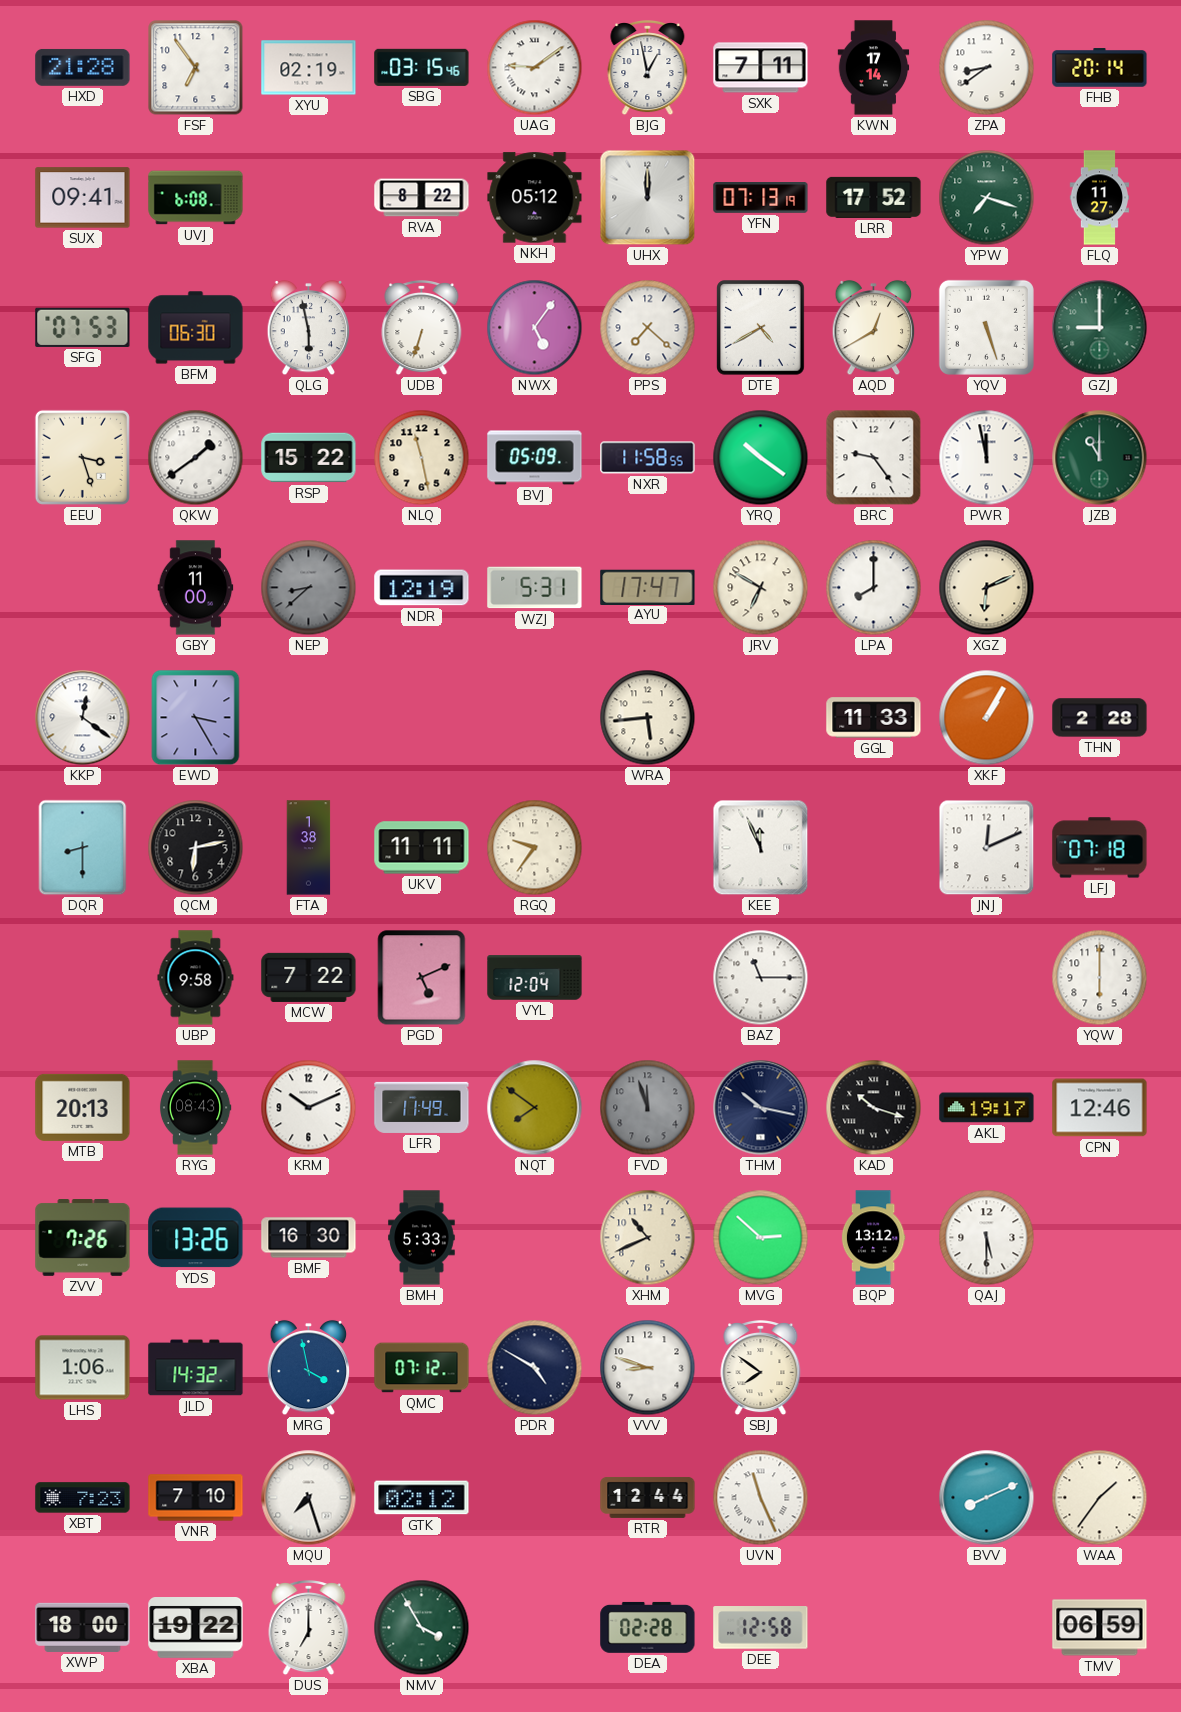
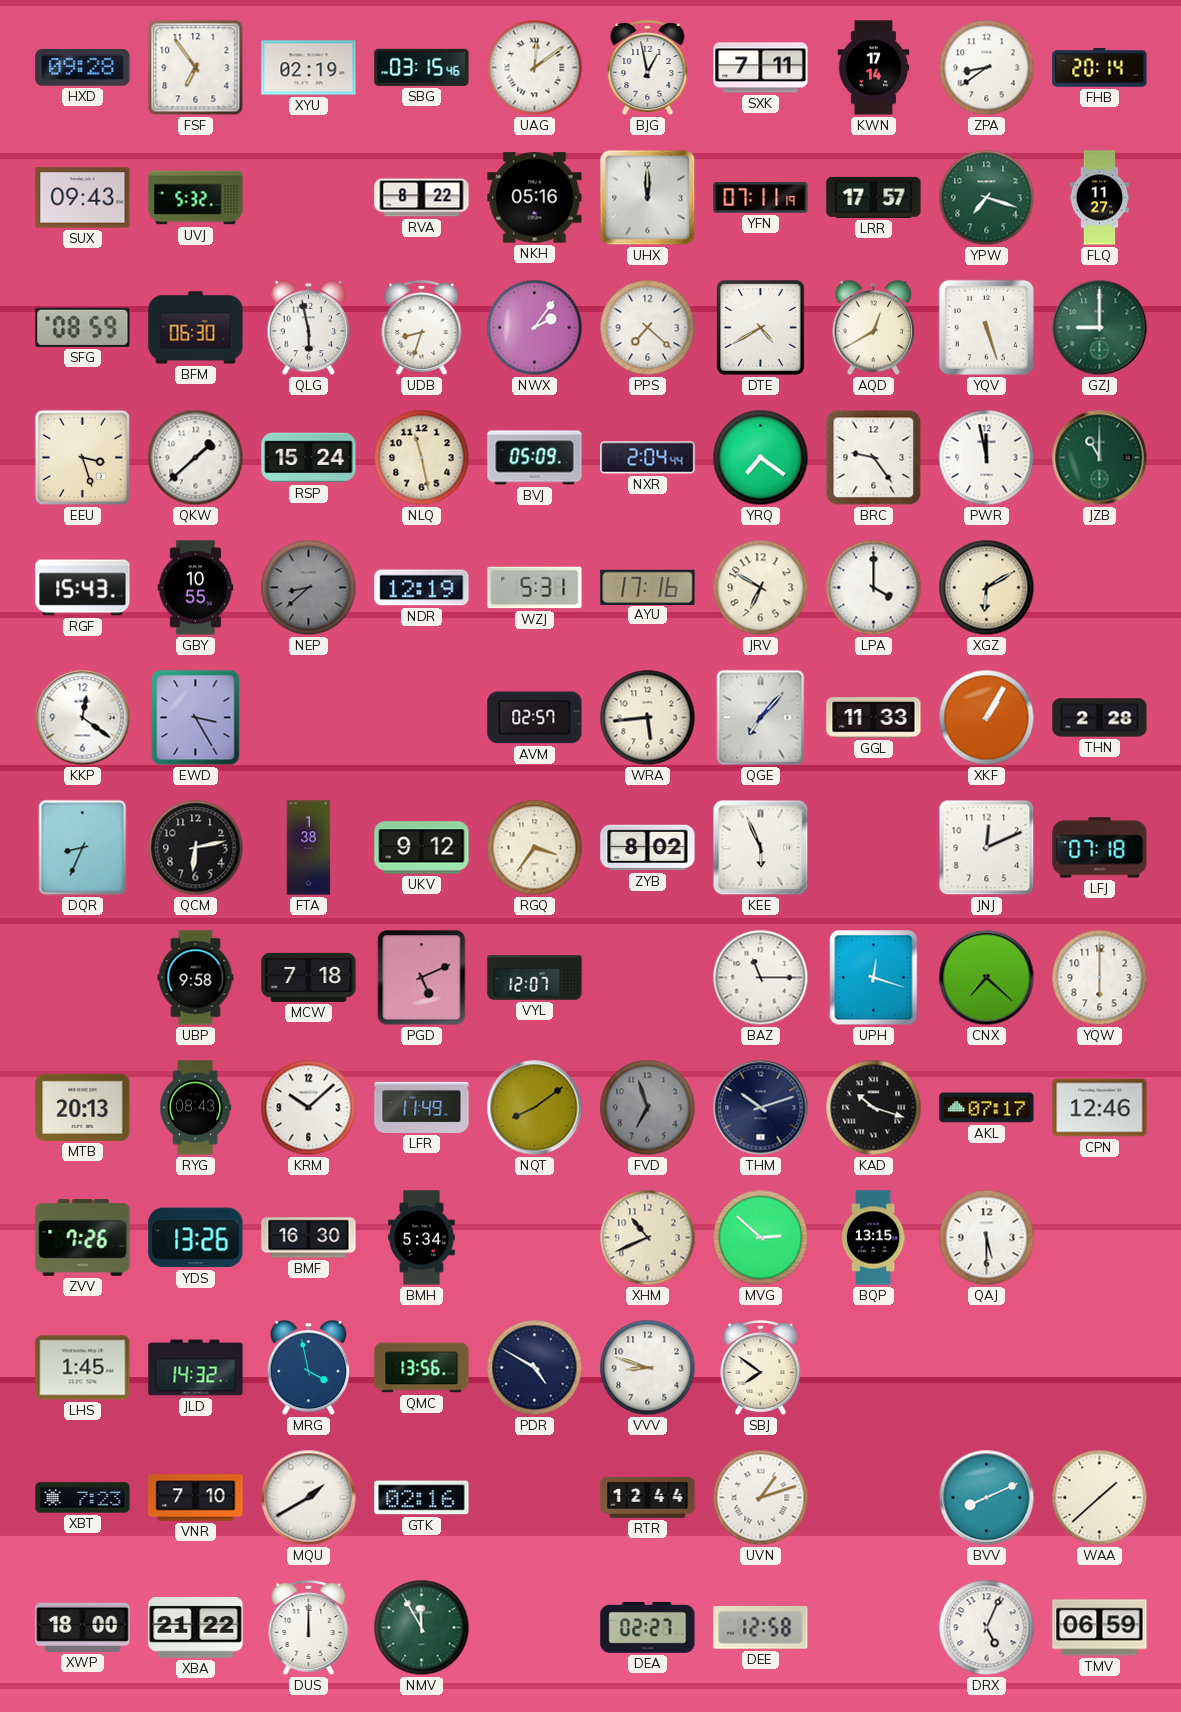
HXD: 21:28 -> 09:28
UAG: 9:09 -> 12:09
SUX: 09:41 -> 09:43
UVJ: 6:08 -> 5:32
NKH: 05:12 -> 05:16
YFN: 07:13 -> 07:11
LRR: 17:52 -> 17:57
SFG: 07:53 -> 08:59
UDB: 6:33 -> 8:33
NWX: 5:06 -> 2:06
QKW: 1:39 -> 1:38
RSP: 15:22 -> 15:24
NXR: 11:58 -> 2:04
YRQ: 10:21 -> 7:21
RGF: none -> 15:43
GBY: 11:00 -> 10:55
AYU: 17:47 -> 17:16
LPA: 8:00 -> 4:00
XGZ: 6:11 -> 6:10
AVM: none -> 02:57
QGE: none -> 7:07
DQR: 8:30 -> 8:34
UKV: 11:11 -> 9:12
RGQ: 9:36 -> 3:36
ZYB: none -> 8:02
KEE: 11:56 -> 5:56
MCW: 7:22 -> 7:18
VYL: 12:04 -> 12:07
UPH: none -> 12:18
CNX: none -> 7:22
KRM: 10:11 -> 10:08
NQT: 7:51 -> 8:09
FVD: 11:57 -> 6:57
THM: 10:17 -> 10:12
AKL: 19:17 -> 07:17
BMH: 5:33 -> 5:34
BQP: 13:12 -> 13:15
LHS: 1:06 -> 1:45
QMC: 07:12 -> 13:56
MQU: 7:27 -> 1:40
GTK: 02:12 -> 02:16
UVN: 11:26 -> 1:12
WAA: 1:36 -> 1:38
XBA: 19:22 -> 21:22
DUS: 7:00 -> 12:00
NMV: 3:55 -> 11:55
DEA: 02:28 -> 02:27
DRX: none -> 5:04
